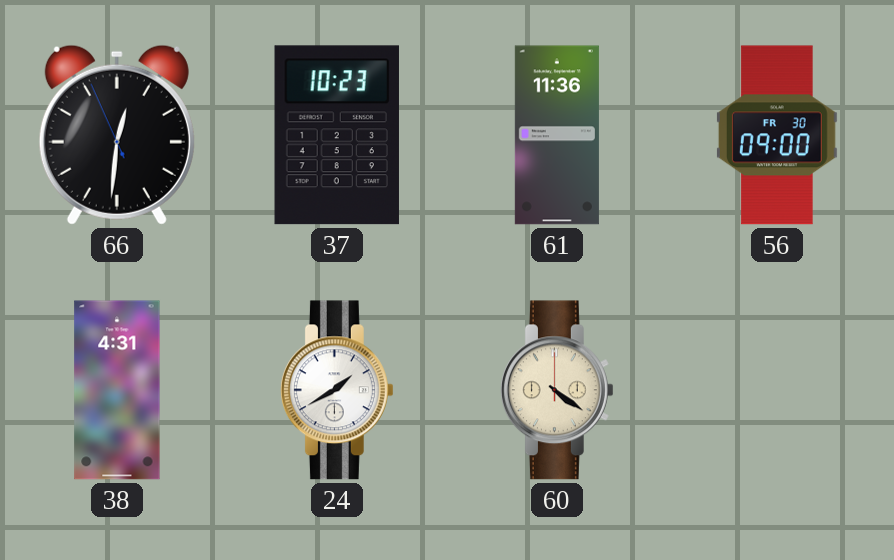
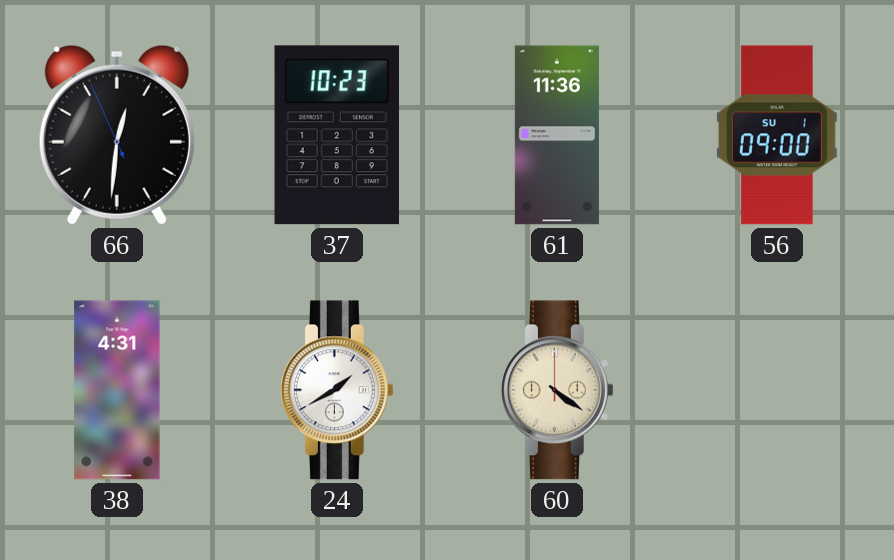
56 date: FR 30 -> SU 1
